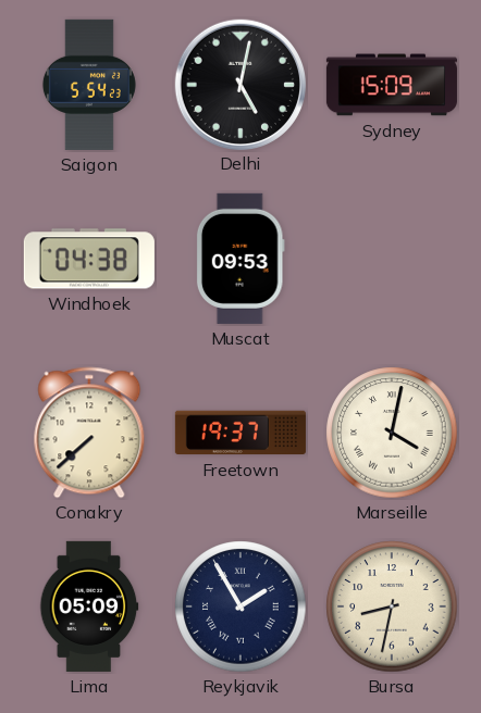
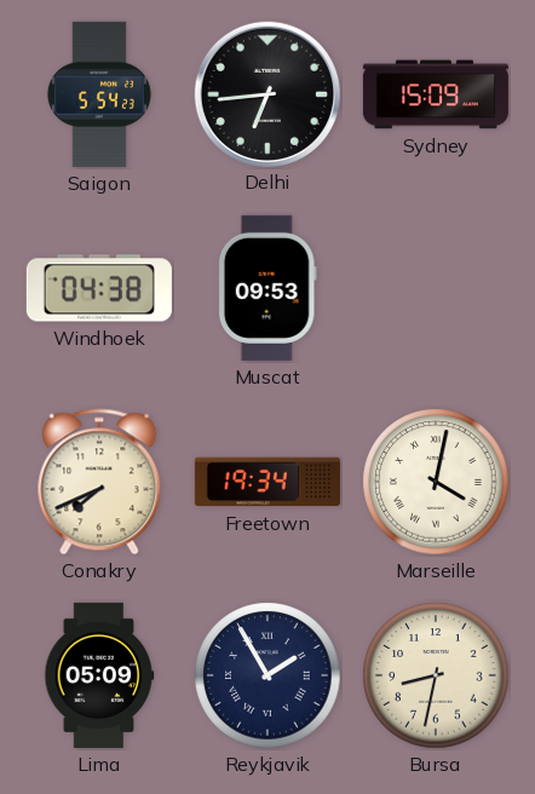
Delhi: 5:02 -> 6:44
Conakry: 7:38 -> 7:41
Freetown: 19:37 -> 19:34
